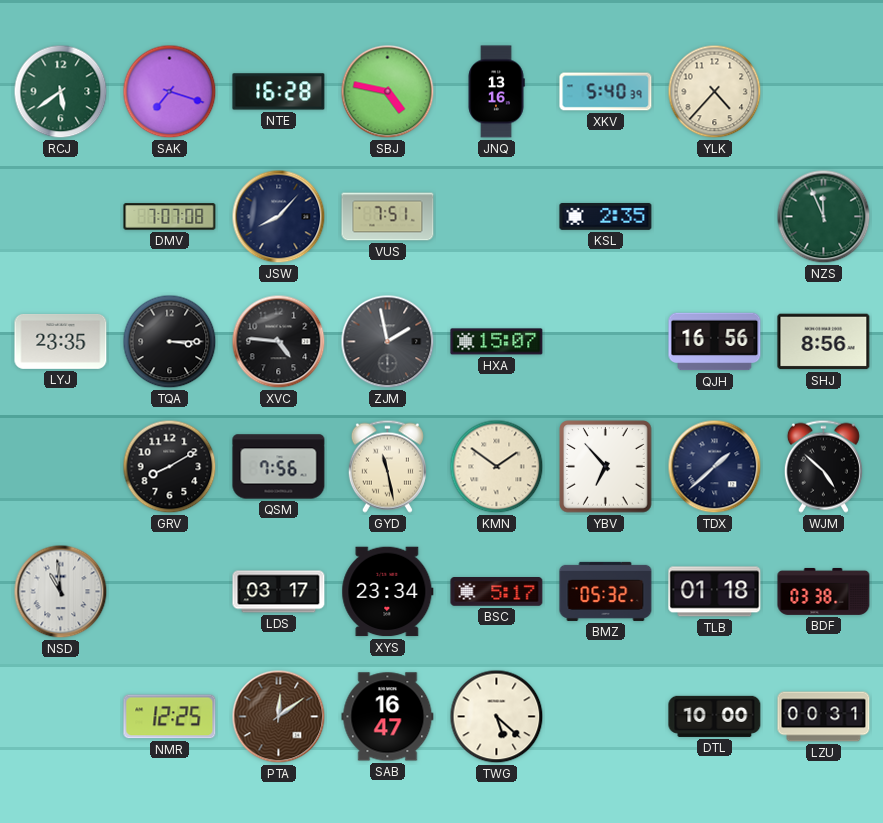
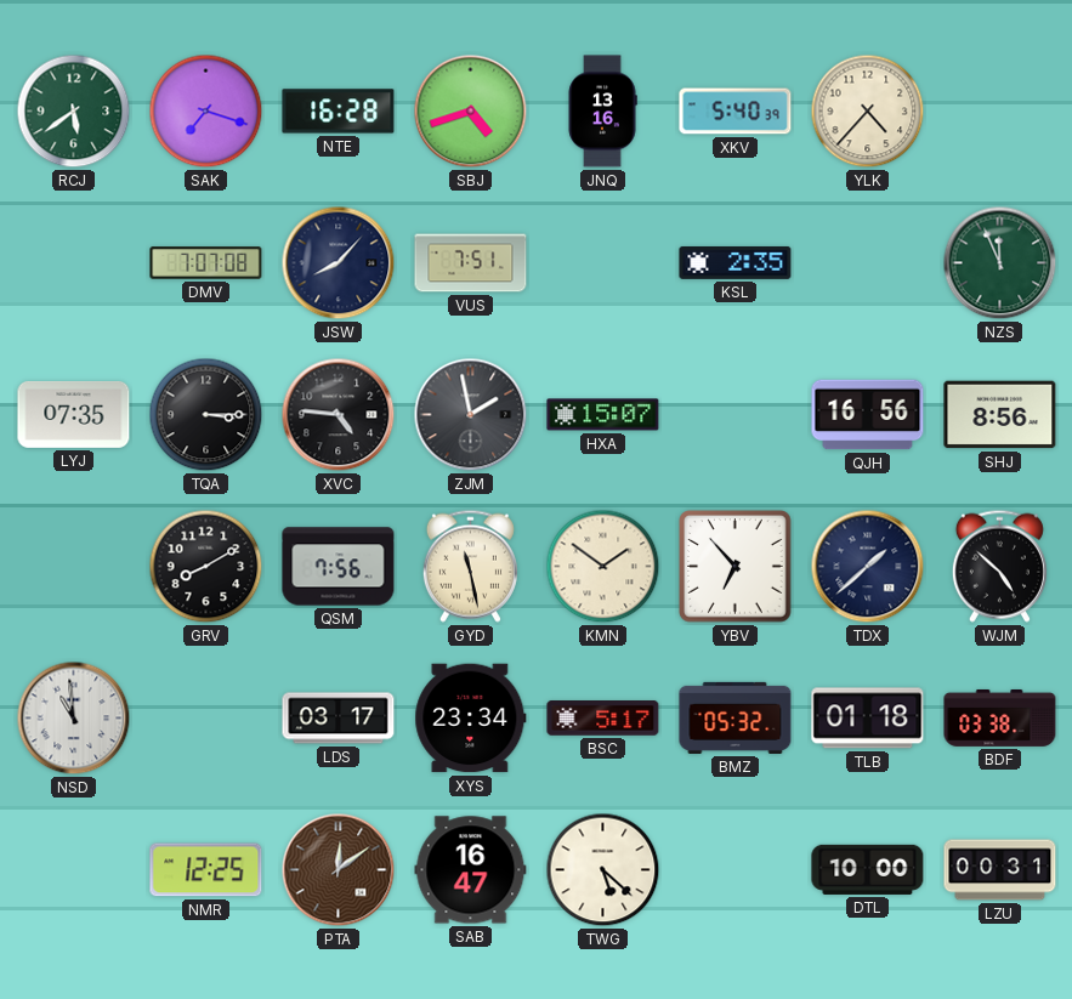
SBJ: 4:47 -> 4:42
LYJ: 23:35 -> 07:35
